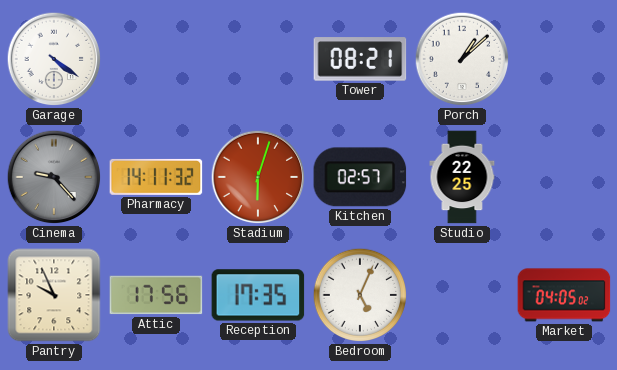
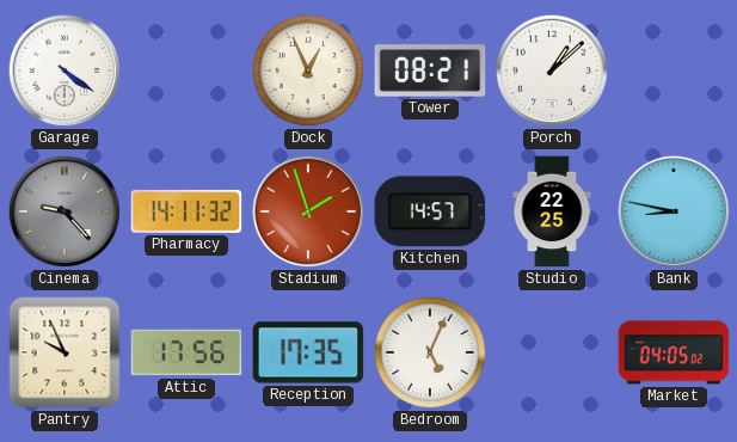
Dock: none -> 12:56
Stadium: 6:03 -> 1:57
Kitchen: 02:57 -> 14:57
Bank: none -> 8:47
